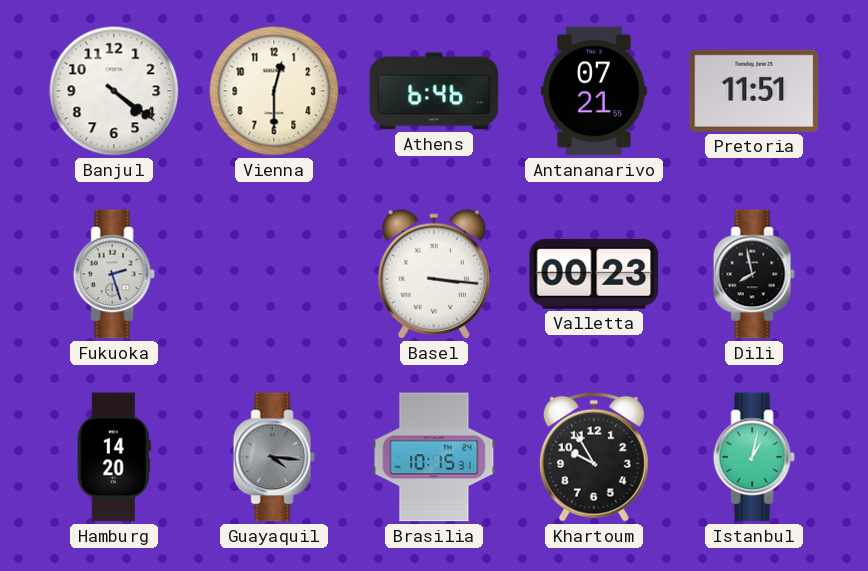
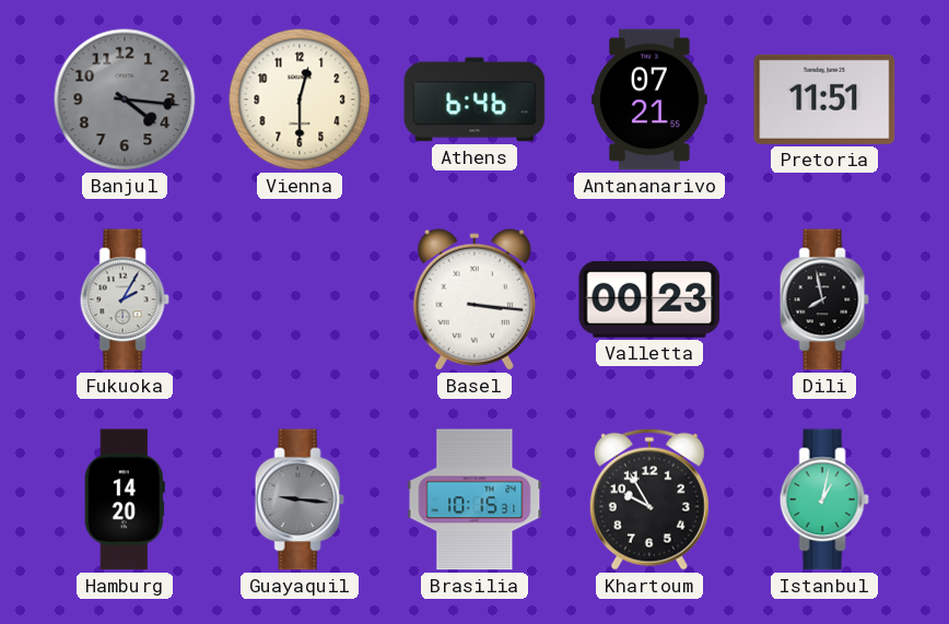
Banjul: 4:21 -> 4:16
Banjul dial: white -> grey
Fukuoka: 2:27 -> 2:05
Guayaquil: 4:16 -> 9:16
